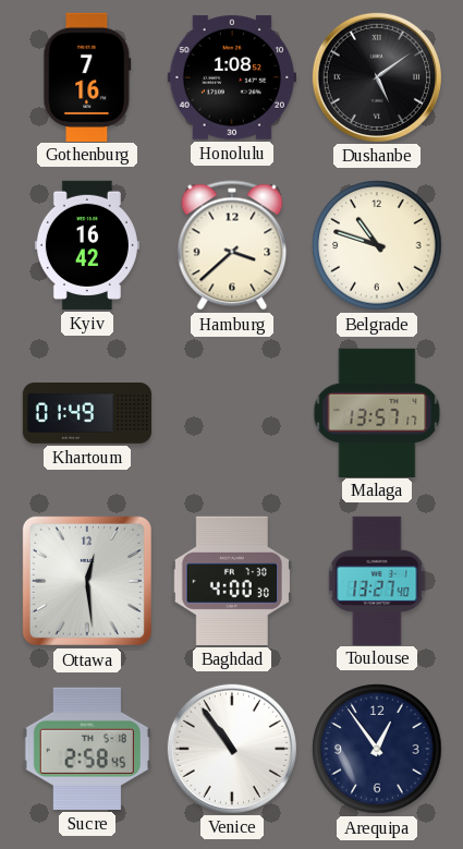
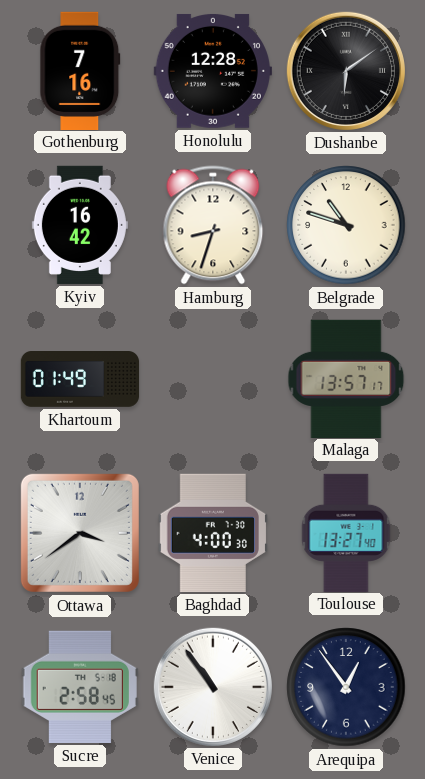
Honolulu: 1:08 -> 12:28
Dushanbe: 5:09 -> 6:09
Hamburg: 3:38 -> 8:33
Ottawa: 12:29 -> 3:39
